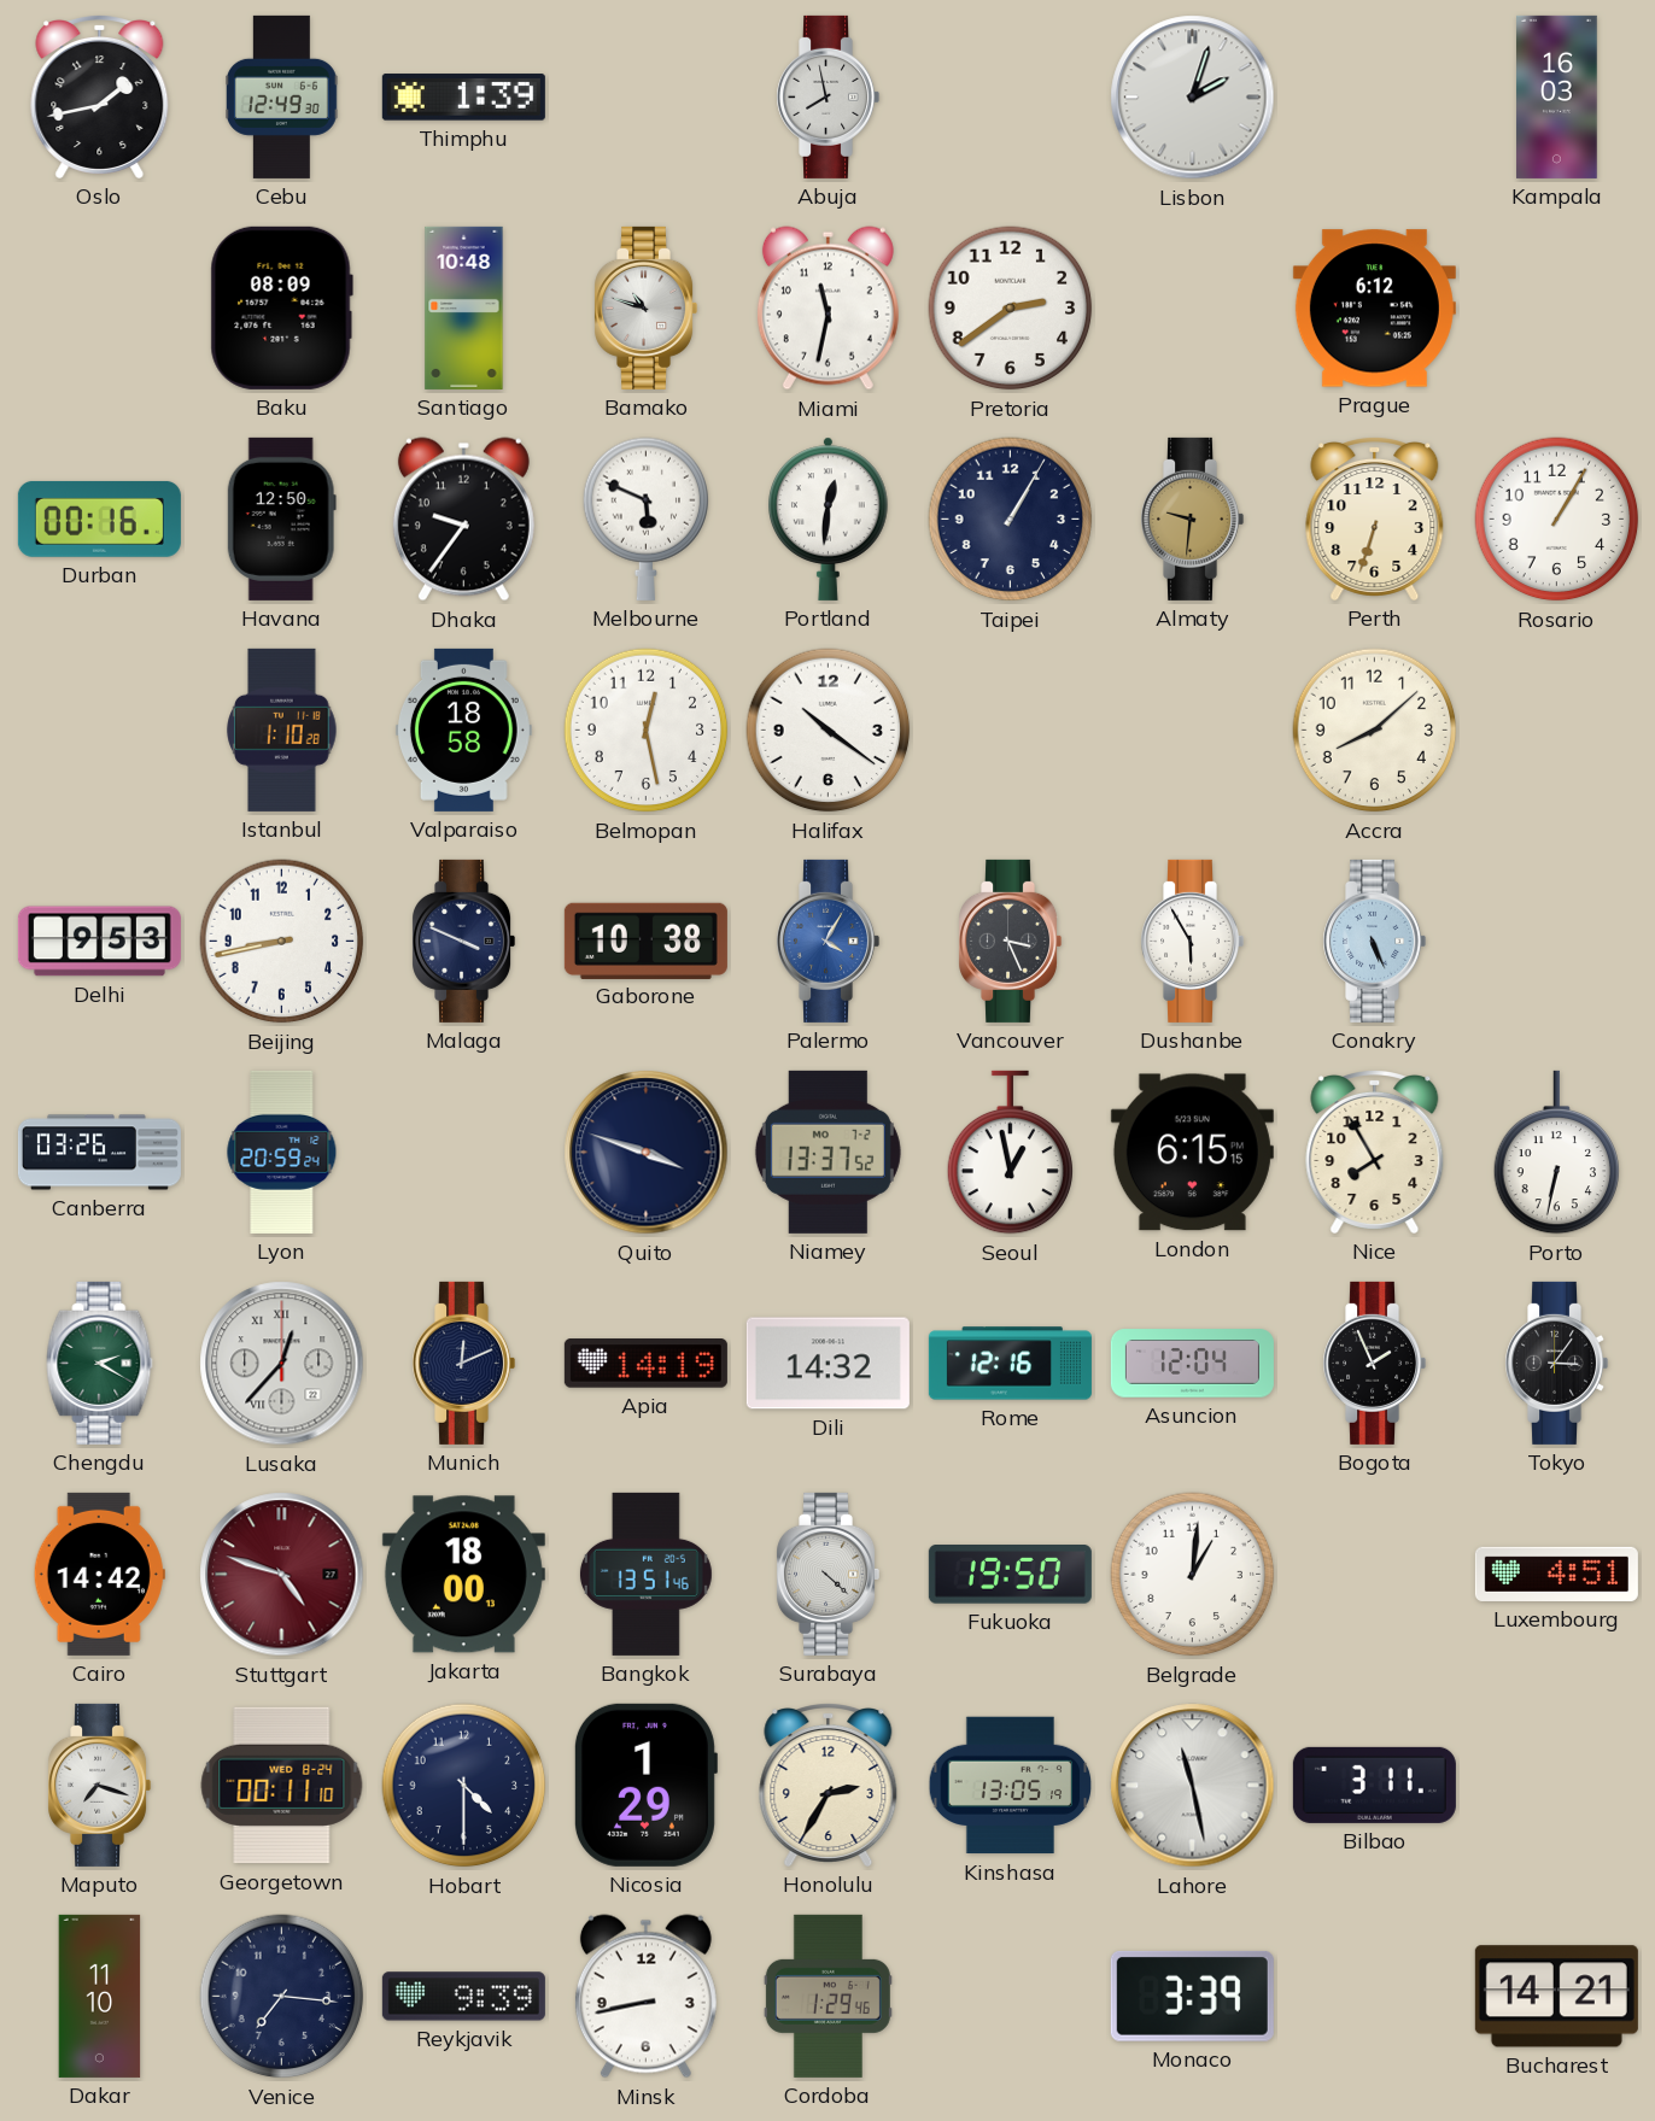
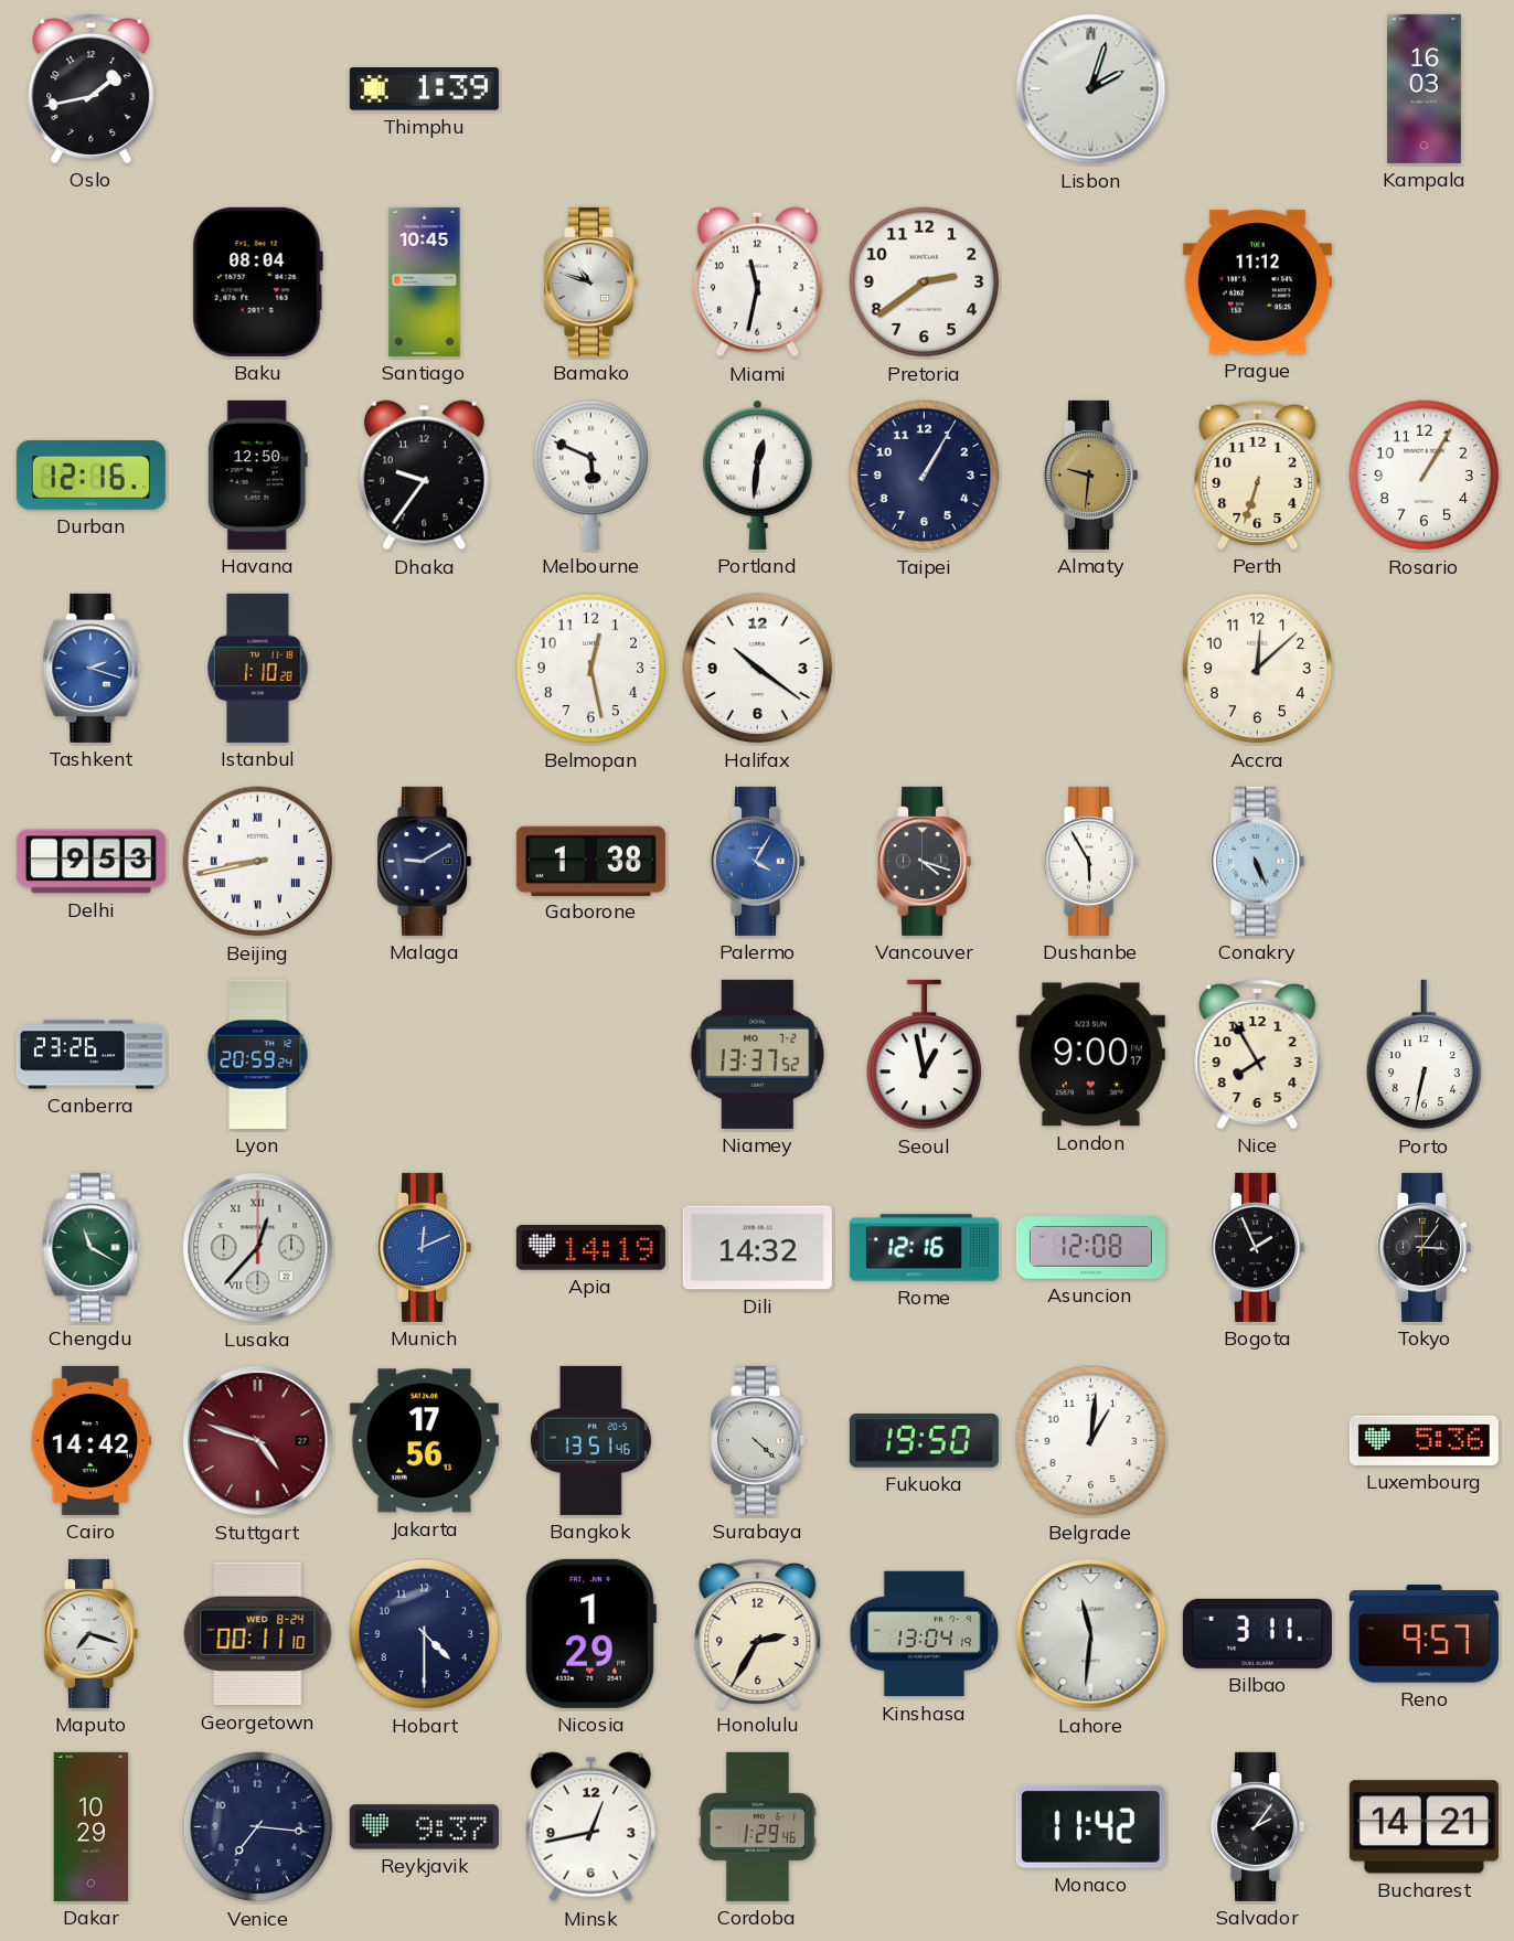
Cebu: 12:49 -> none
Abuja: 7:58 -> none
Baku: 08:09 -> 08:04
Santiago: 10:48 -> 10:45
Prague: 6:12 -> 11:12
Durban: 00:16 -> 12:16
Tashkent: none -> 2:18
Valparaiso: 18:58 -> none
Accra: 8:08 -> 12:08
Beijing numerals: Arabic -> Roman
Malaga: 3:49 -> 9:10
Gaborone: 10:38 -> 1:38
Vancouver: 3:26 -> 4:18
Canberra: 03:26 -> 23:26
Quito: 3:48 -> none
London: 6:15 -> 9:00
Chengdu: 2:20 -> 11:20
Munich dial: navy -> blue
Asuncion: 12:04 -> 12:08
Jakarta: 18:00 -> 17:56
Luxembourg: 4:51 -> 5:36
Kinshasa: 13:05 -> 13:04
Lahore: 11:28 -> 11:31
Reno: none -> 9:57
Dakar: 11:10 -> 10:29
Reykjavik: 9:39 -> 9:37
Minsk: 8:43 -> 12:43
Monaco: 3:39 -> 11:42
Salvador: none -> 2:06
